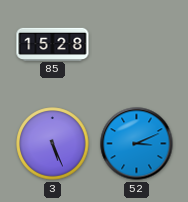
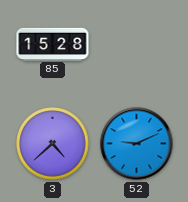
3: 5:26 -> 4:38
52: 3:11 -> 9:11
